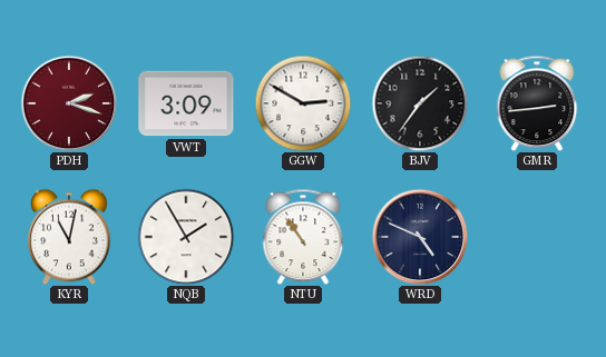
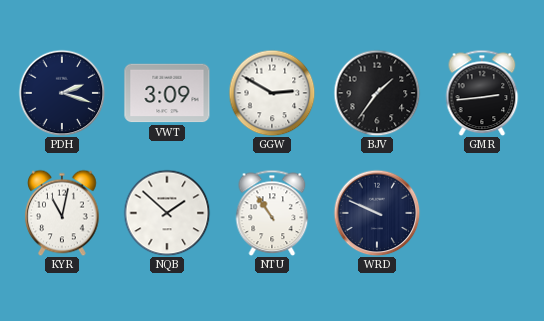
PDH dial: burgundy -> navy
NQB: 1:55 -> 1:52
WRD: 4:49 -> 9:49
